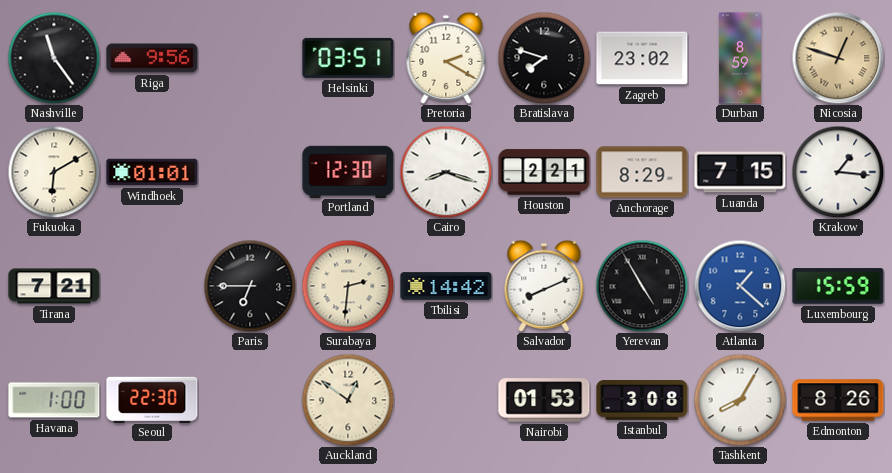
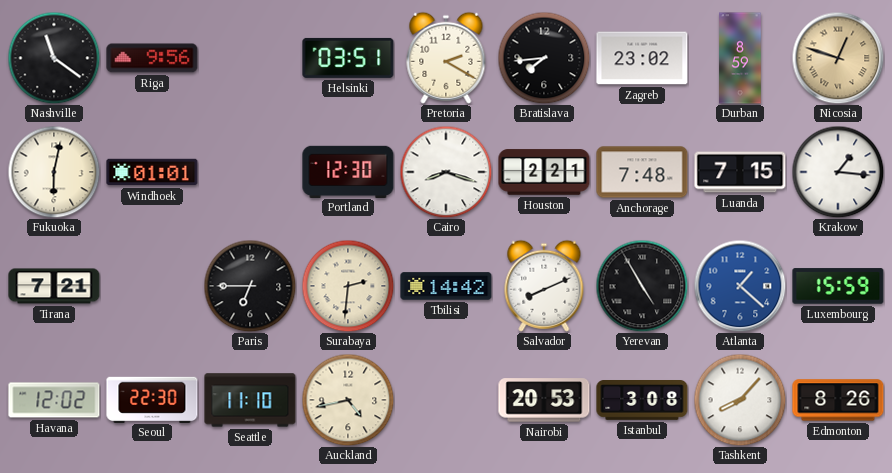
Nashville: 11:24 -> 11:21
Bratislava: 7:48 -> 7:44
Fukuoka: 6:10 -> 6:02
Anchorage: 8:29 -> 7:48
Havana: 1:00 -> 12:02
Seattle: none -> 11:10
Auckland: 12:51 -> 4:43
Nairobi: 01:53 -> 20:53
Tashkent: 8:05 -> 8:07
